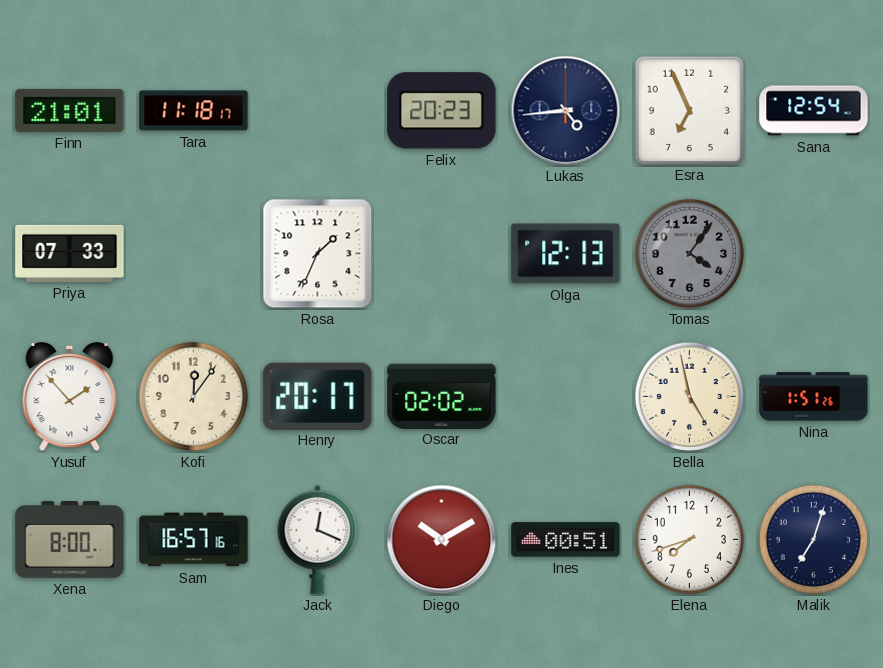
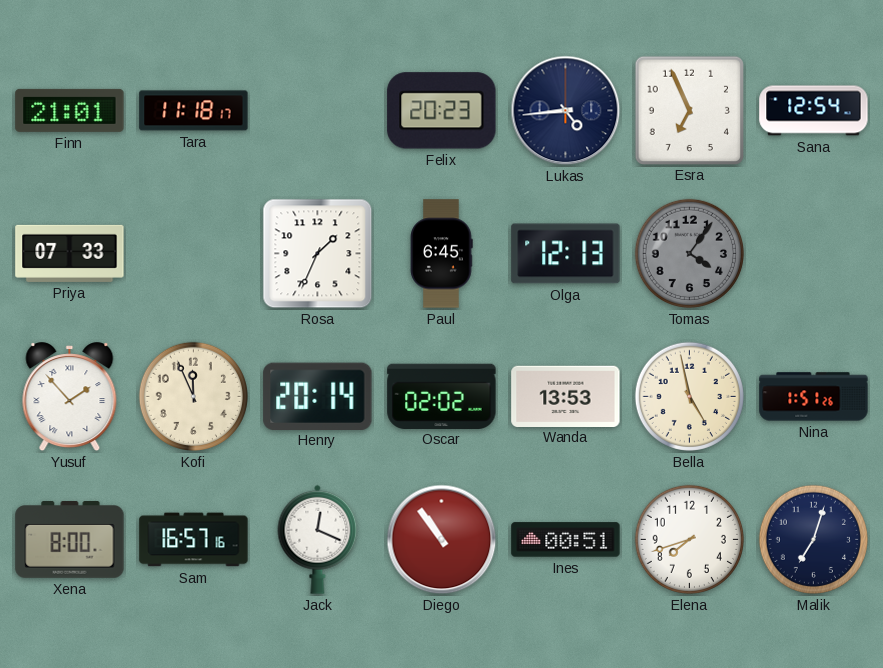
Paul: none -> 6:45
Kofi: 12:06 -> 11:56
Henry: 20:17 -> 20:14
Wanda: none -> 13:53
Diego: 10:10 -> 10:54
